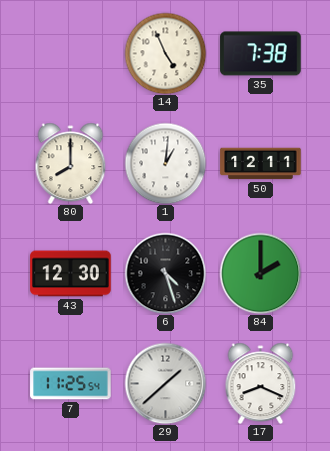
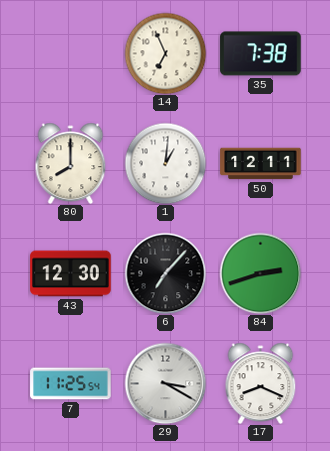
14: 4:56 -> 6:56
6: 4:27 -> 7:07
84: 2:00 -> 2:42
29: 1:38 -> 3:20
